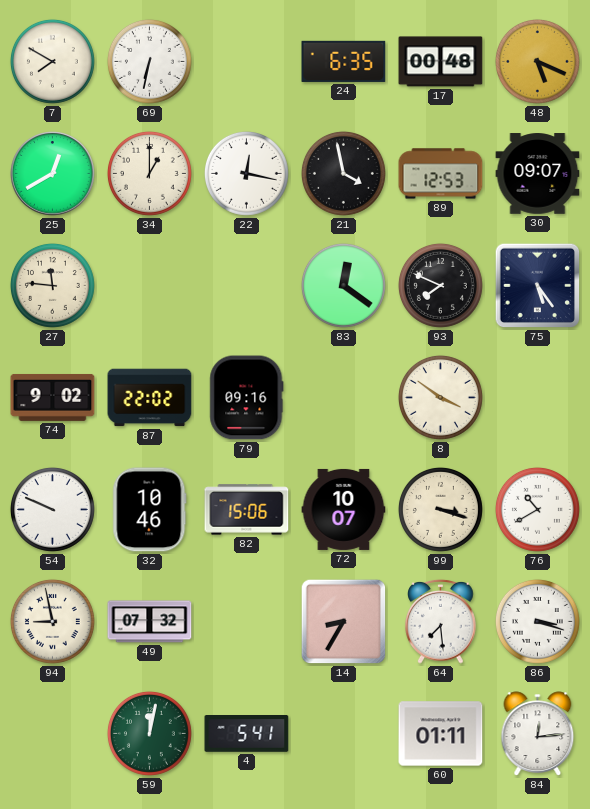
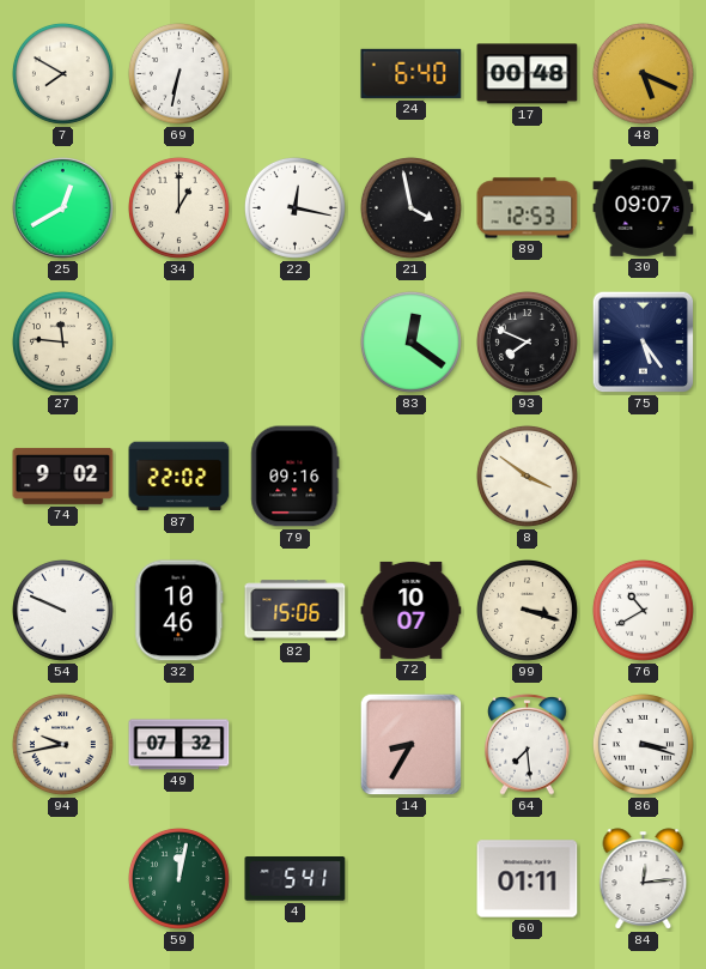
24: 6:35 -> 6:40
94: 8:58 -> 9:43
